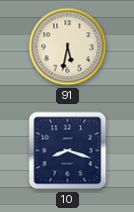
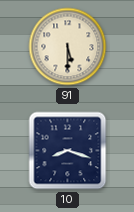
91: 5:32 -> 5:30
